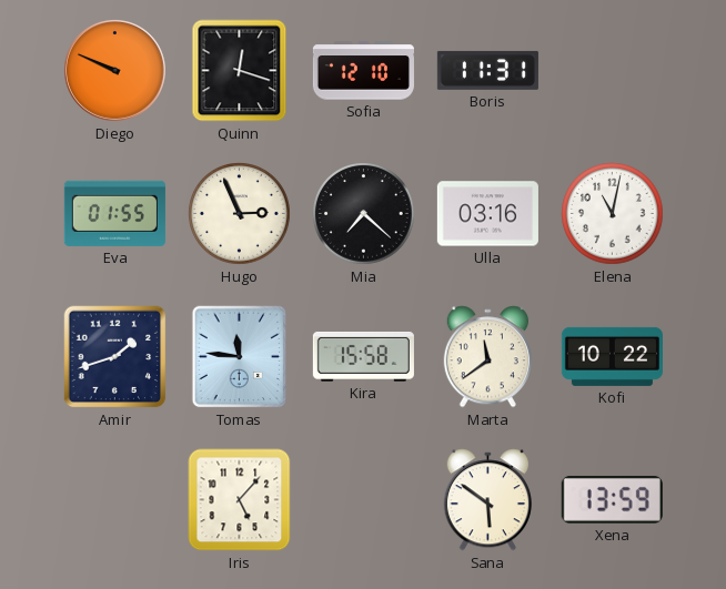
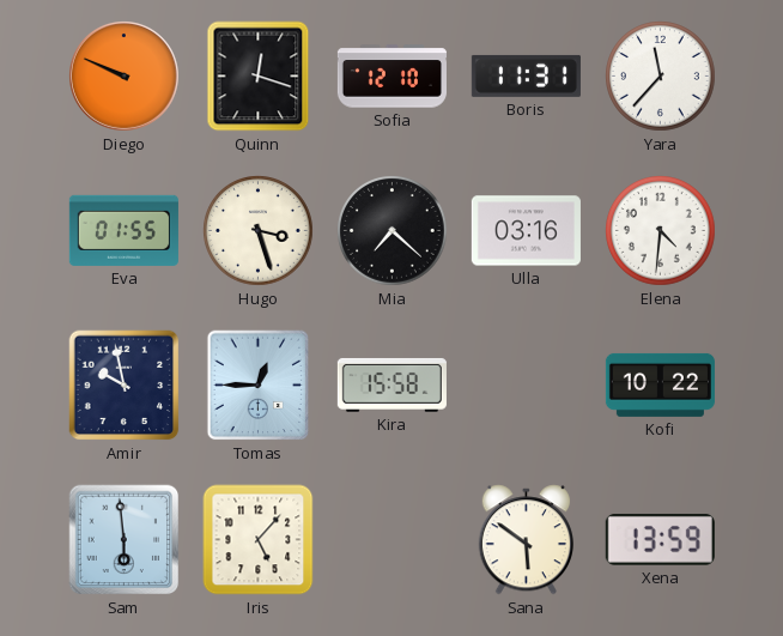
Yara: none -> 11:37
Hugo: 2:56 -> 3:27
Elena: 11:02 -> 4:31
Amir: 1:42 -> 9:58
Tomas: 11:46 -> 12:45
Marta: 11:39 -> none
Sam: none -> 5:59
